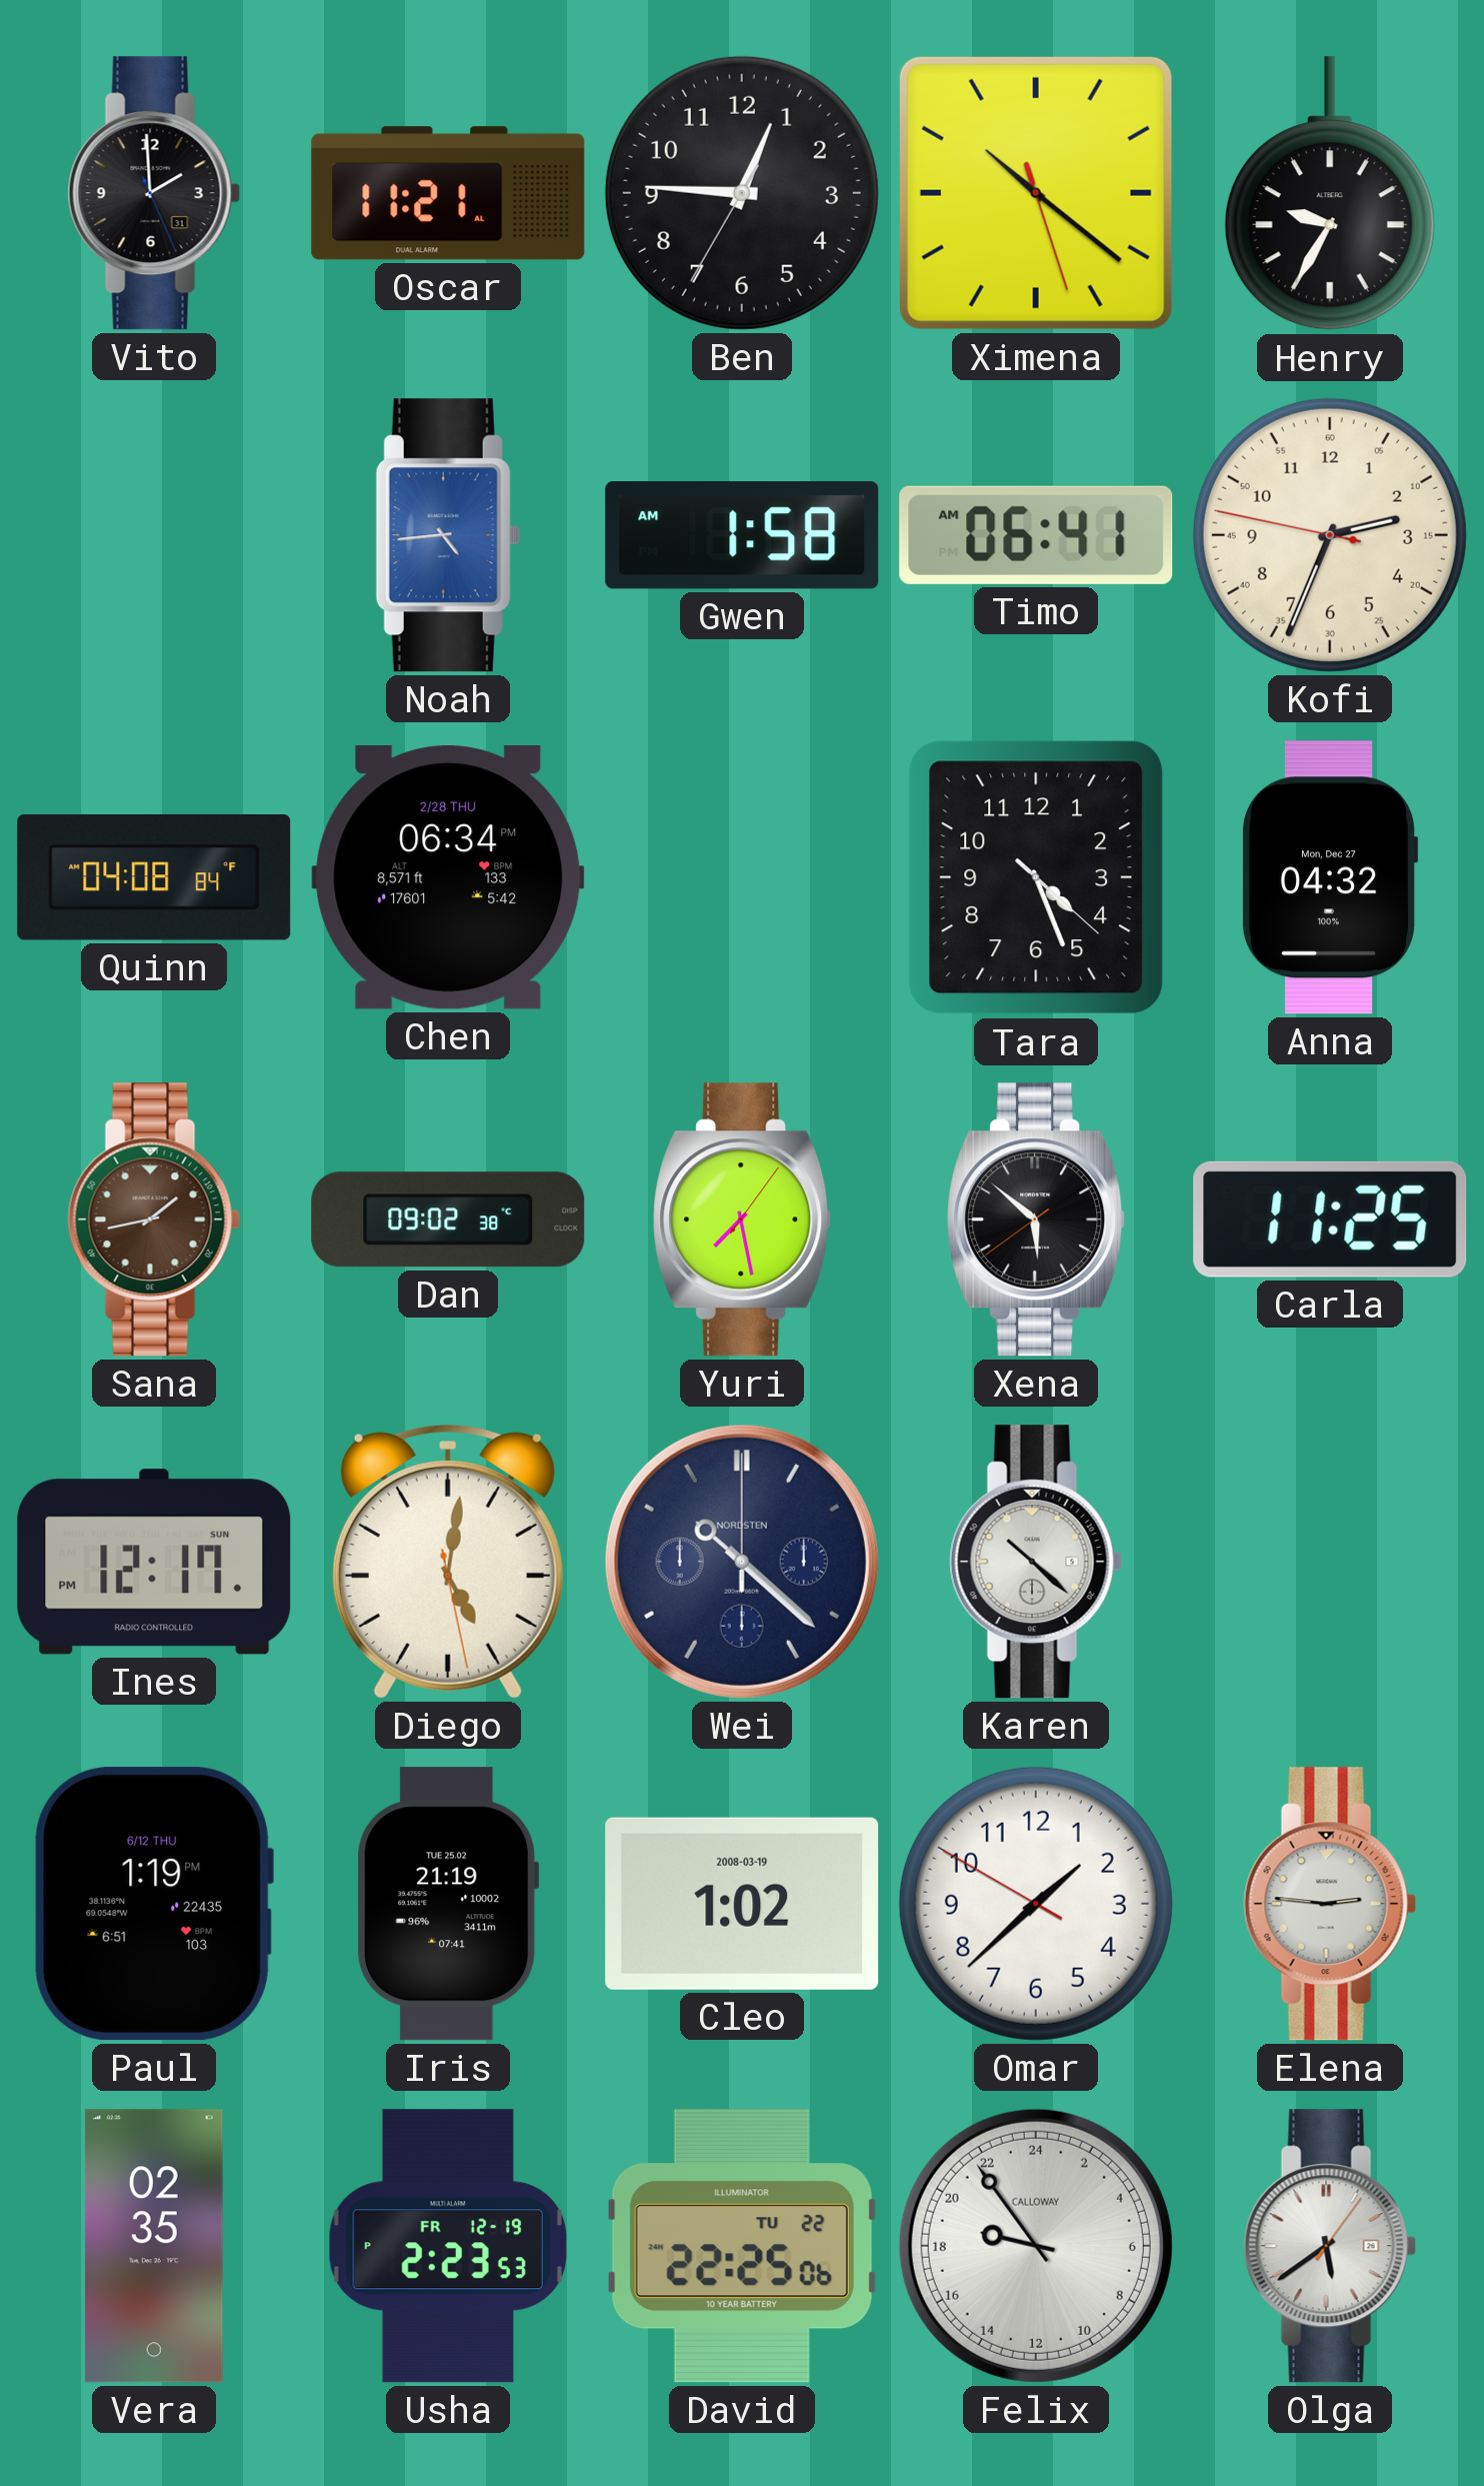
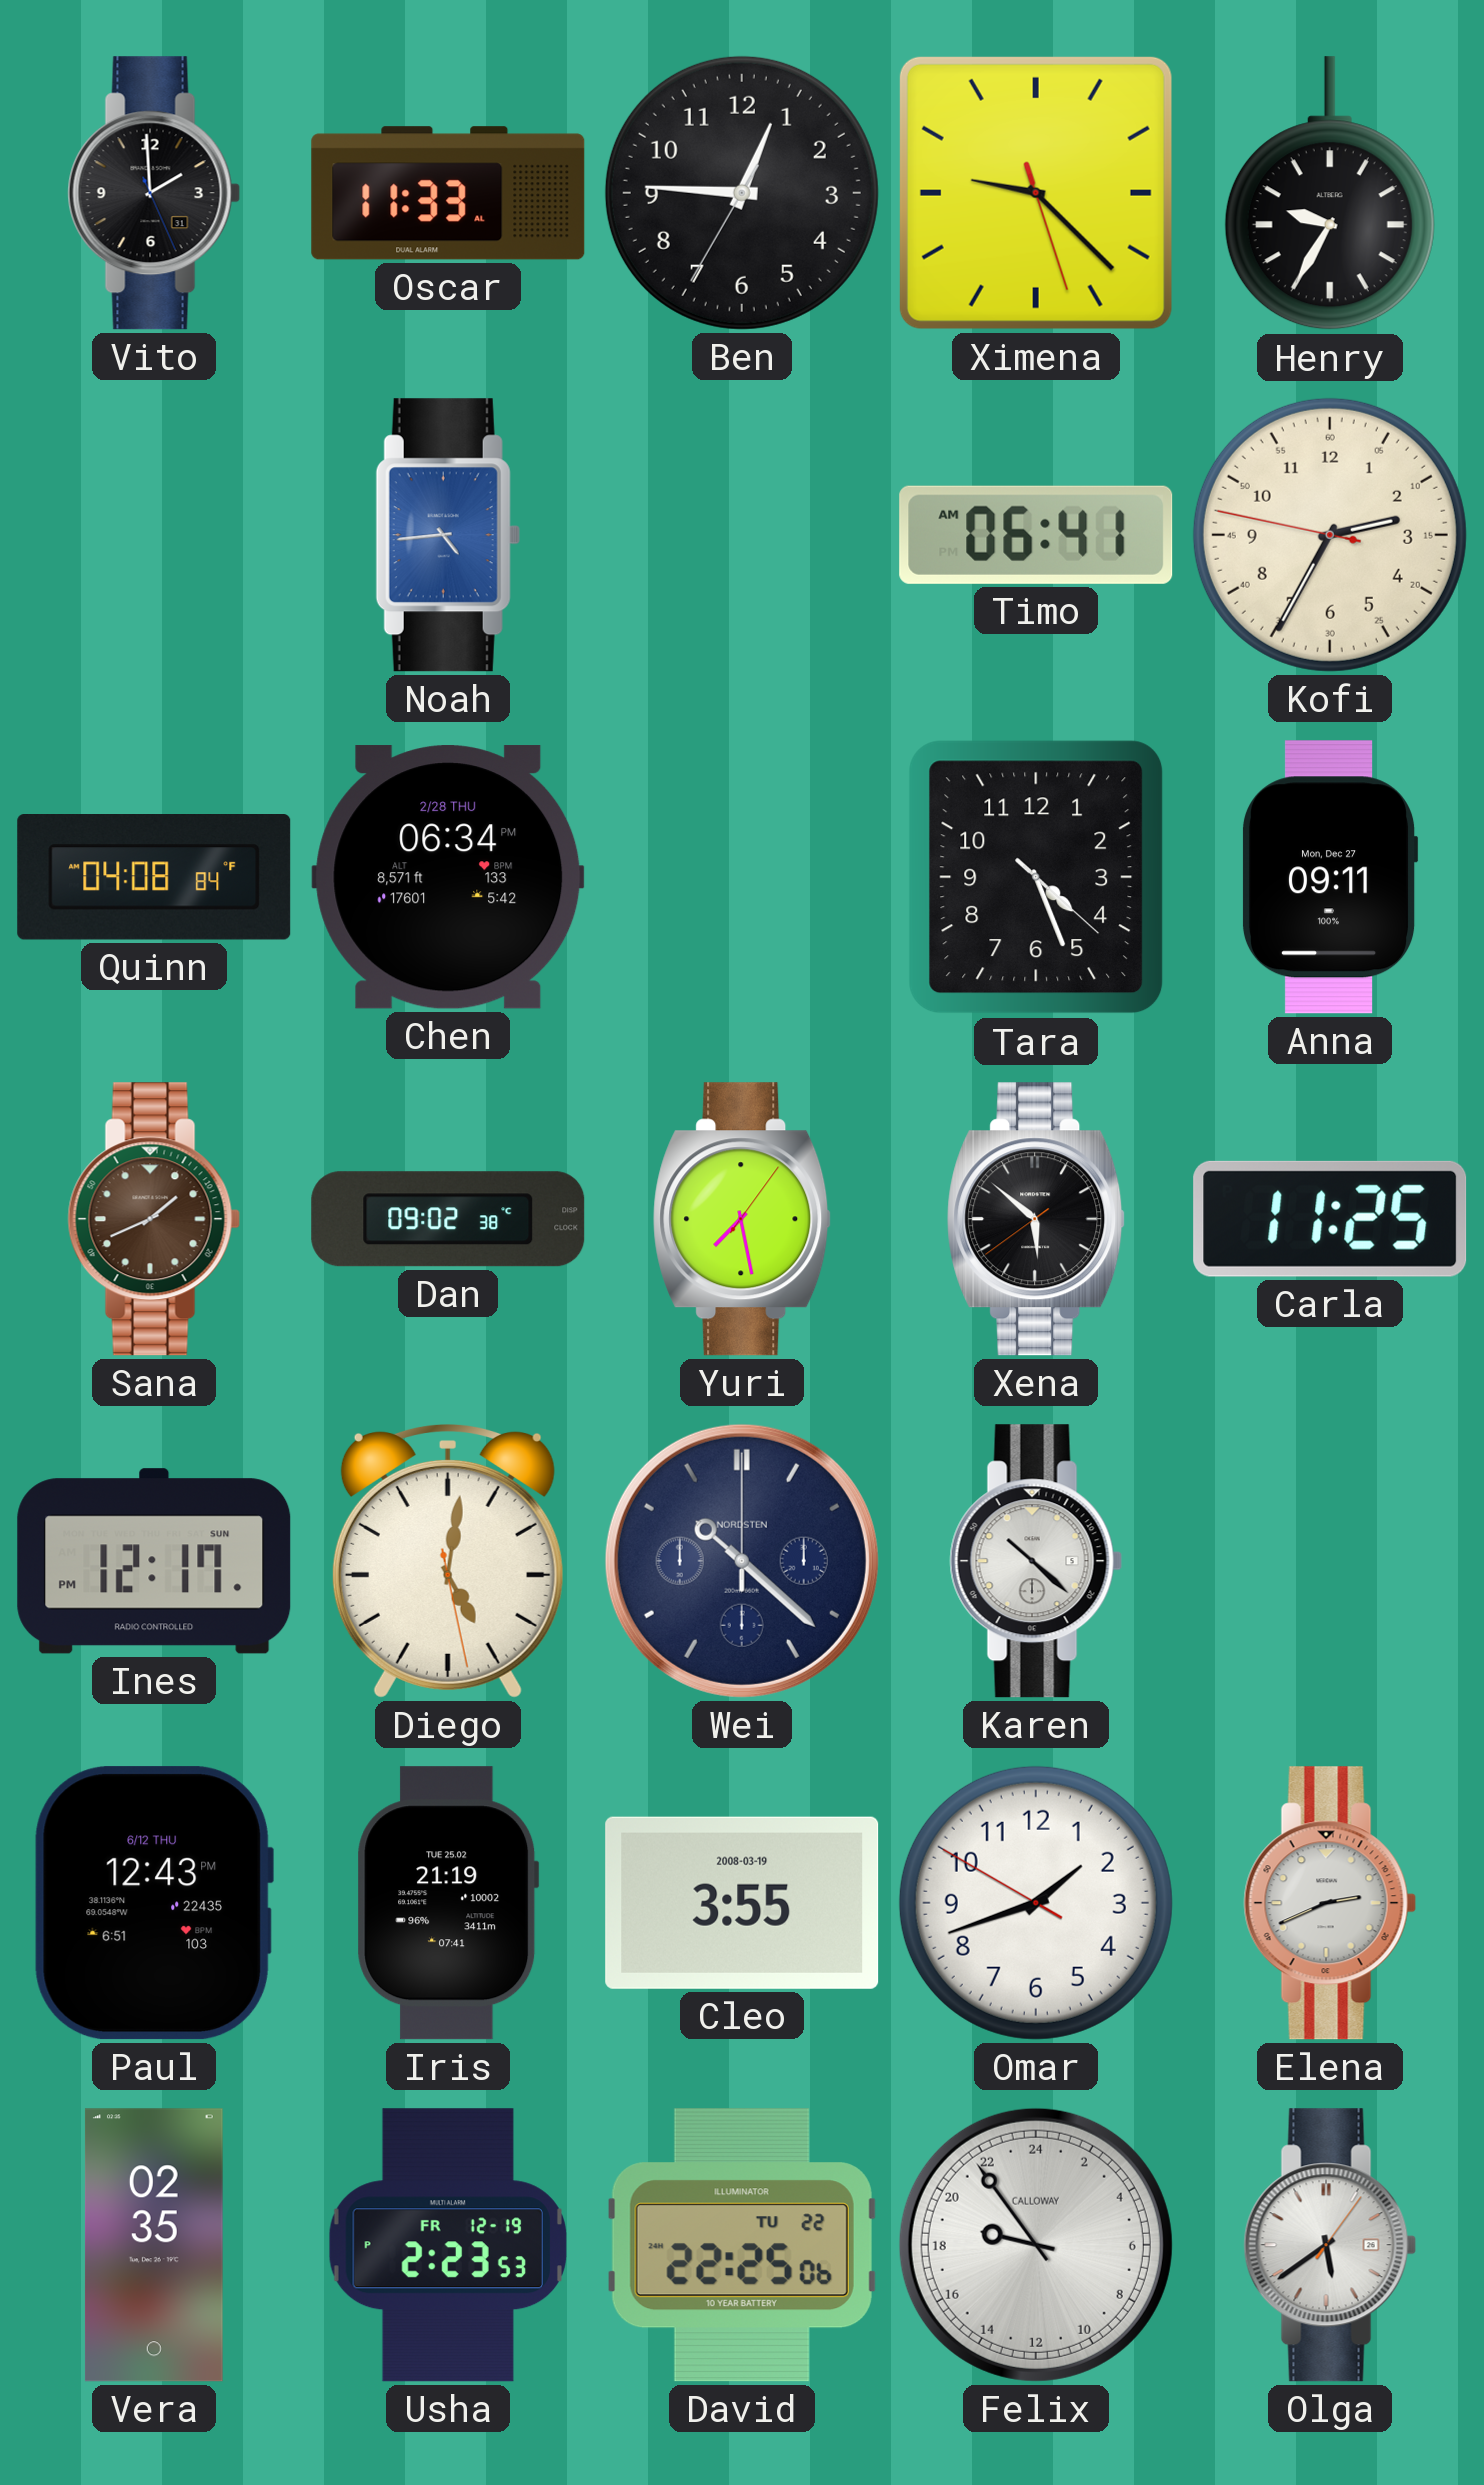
Oscar: 11:21 -> 11:33
Ximena: 10:21 -> 9:22
Gwen: 1:58 -> none
Kofi: 2:33 -> 2:34
Anna: 04:32 -> 09:11
Sana: 1:43 -> 1:41
Paul: 1:19 -> 12:43
Cleo: 1:02 -> 3:55
Omar: 1:37 -> 1:41
Elena: 2:46 -> 2:41
